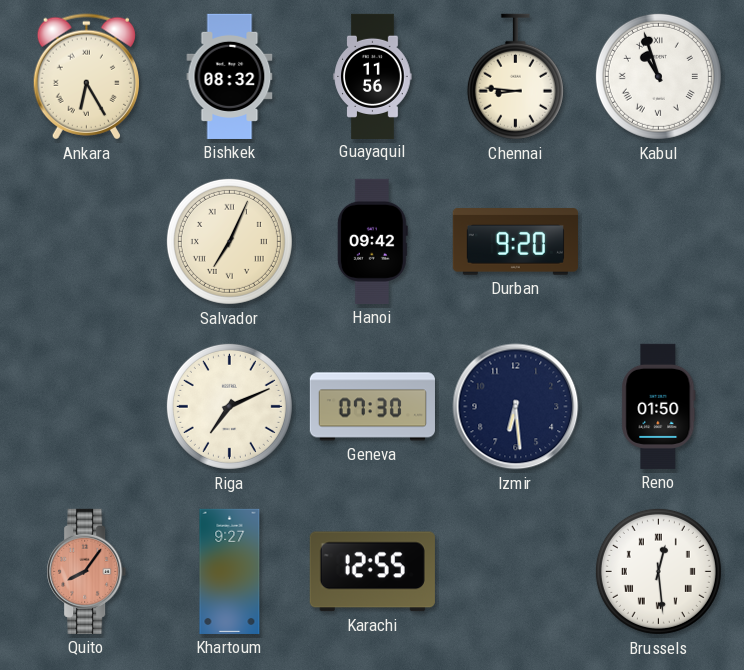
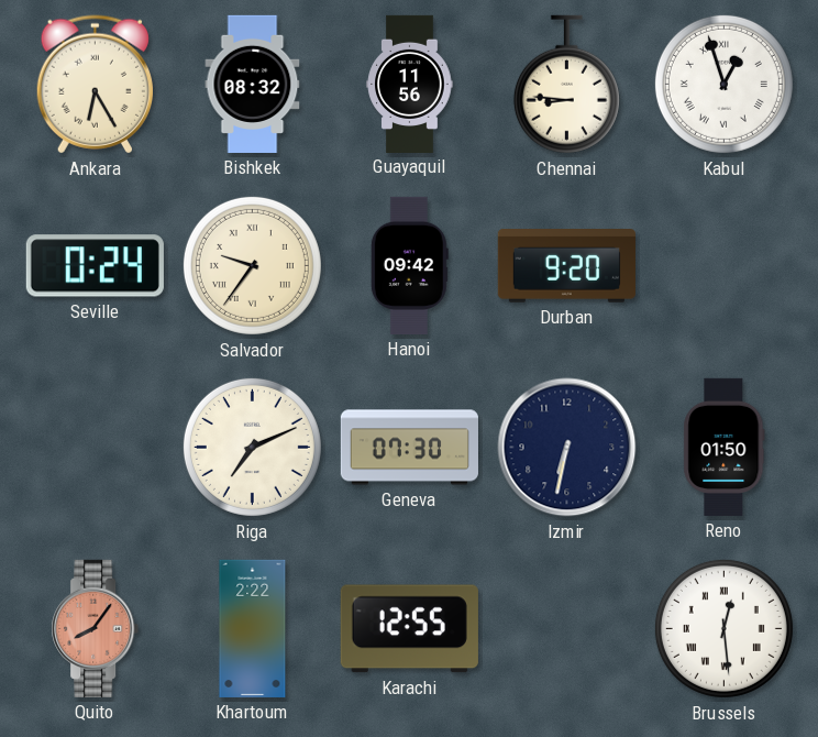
Kabul: 10:57 -> 12:57
Seville: none -> 0:24
Salvador: 7:04 -> 9:36
Izmir: 6:29 -> 6:32
Khartoum: 9:27 -> 2:22
